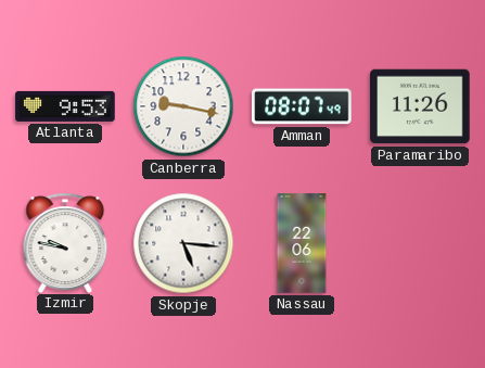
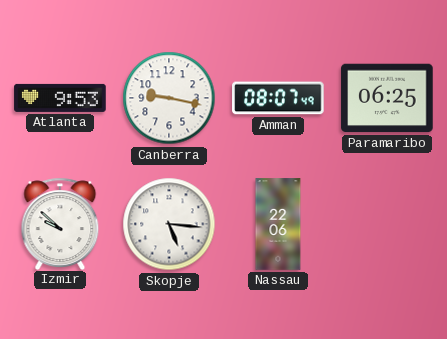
Paramaribo: 11:26 -> 06:25
Izmir: 9:47 -> 9:52
